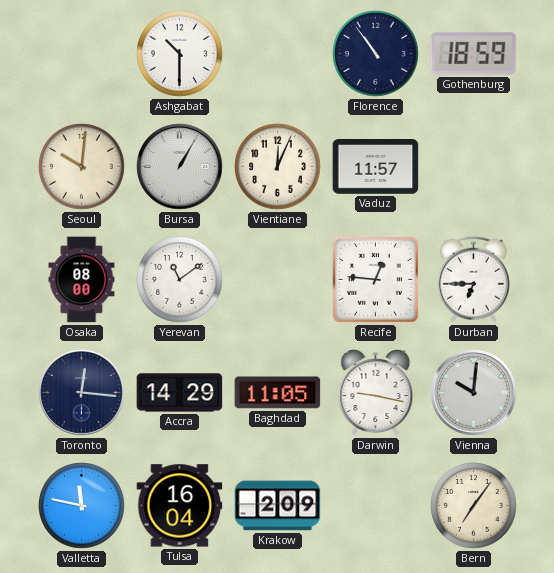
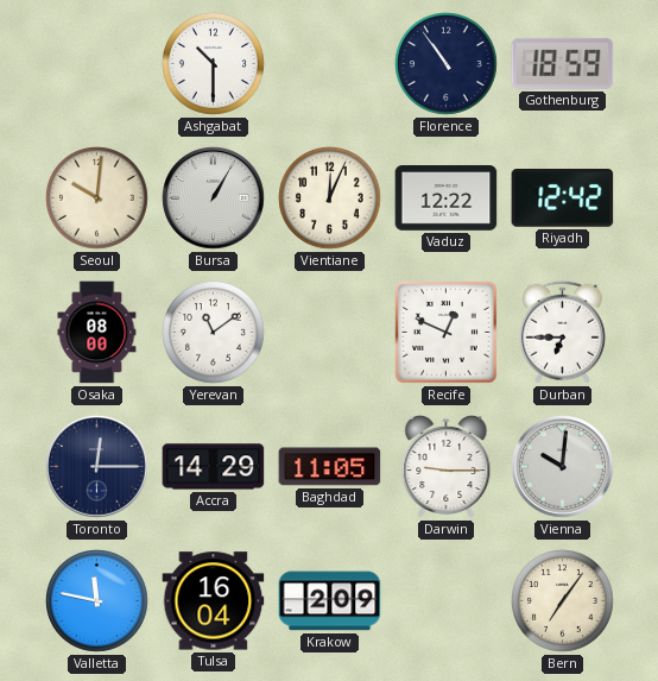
Vaduz: 11:57 -> 12:22
Riyadh: none -> 12:42
Recife: 12:46 -> 12:49
Toronto: 12:16 -> 12:15
Darwin: 9:17 -> 9:15
